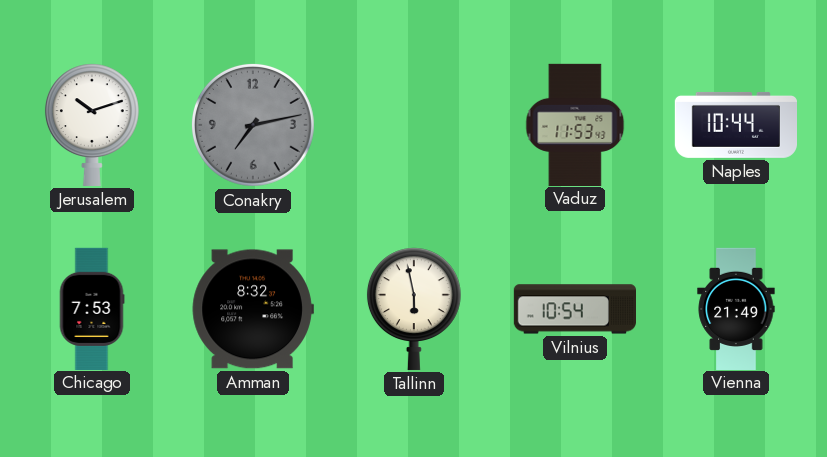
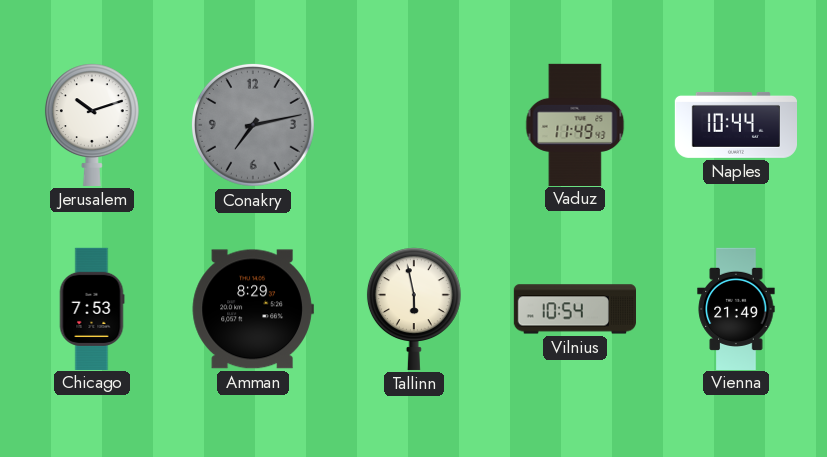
Vaduz: 11:53 -> 11:49
Amman: 8:32 -> 8:29
